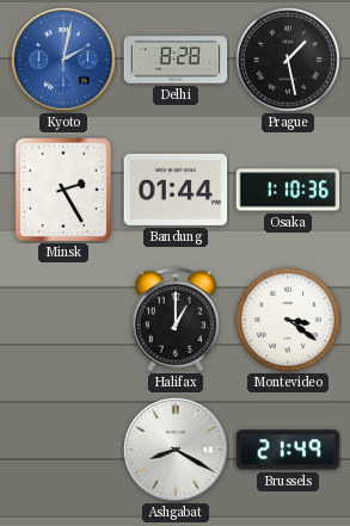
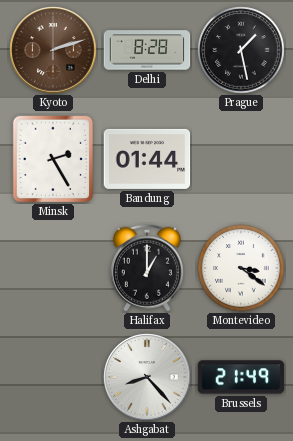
Kyoto: 2:02 -> 2:12
Kyoto dial: blue -> brown
Osaka: 1:10 -> none
Ashgabat: 8:20 -> 8:23
